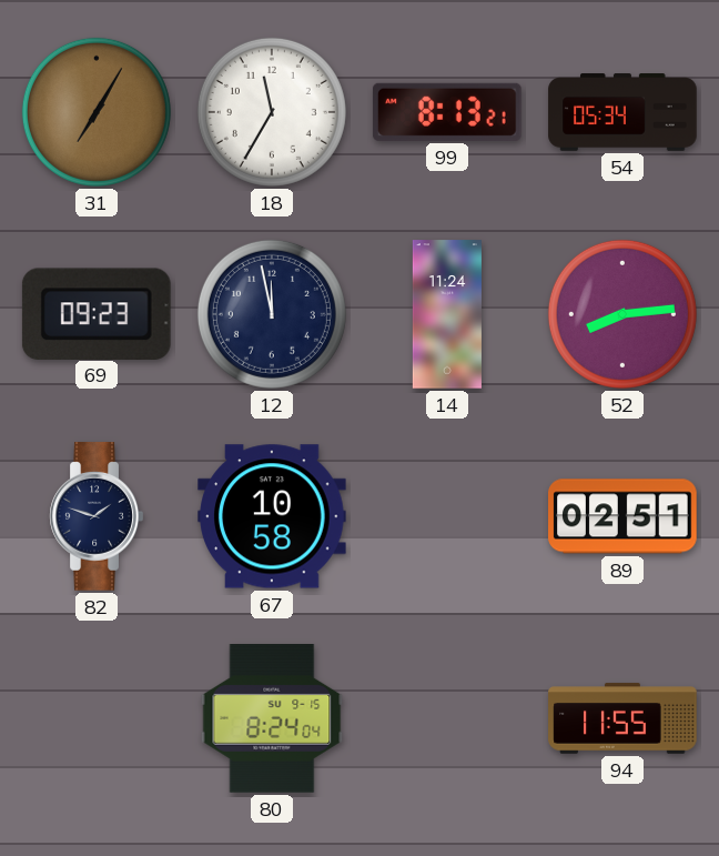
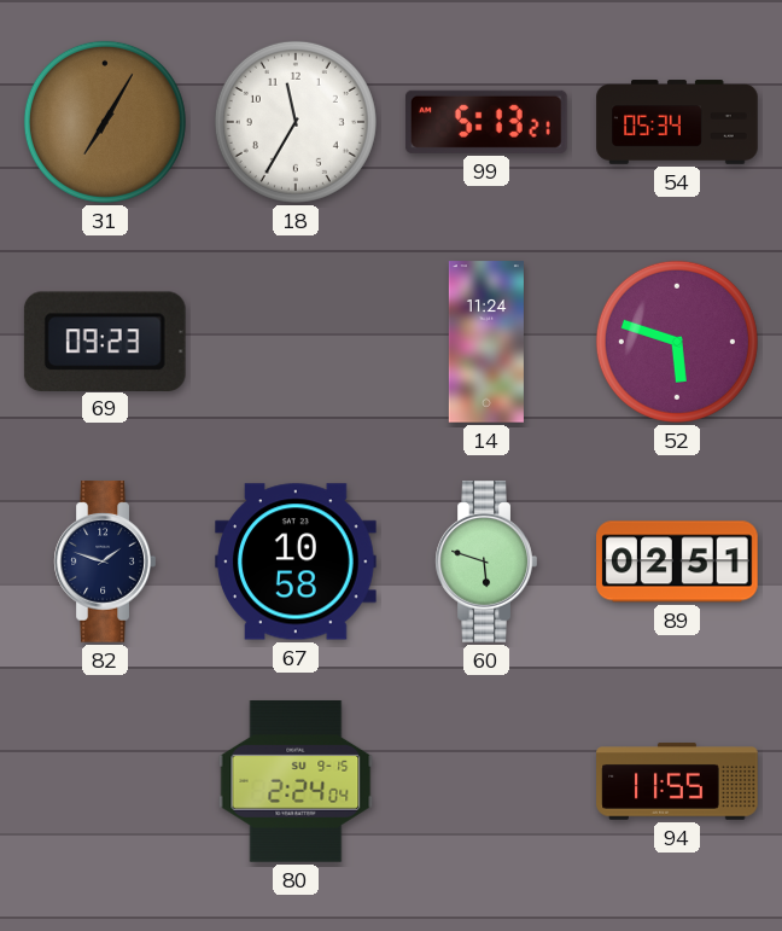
99: 8:13 -> 5:13
12: 11:58 -> none
52: 8:14 -> 5:48
60: none -> 5:48
80: 8:24 -> 2:24
